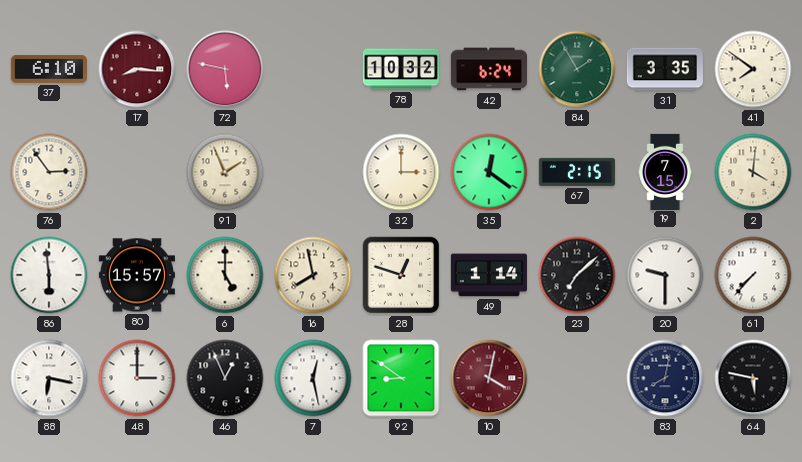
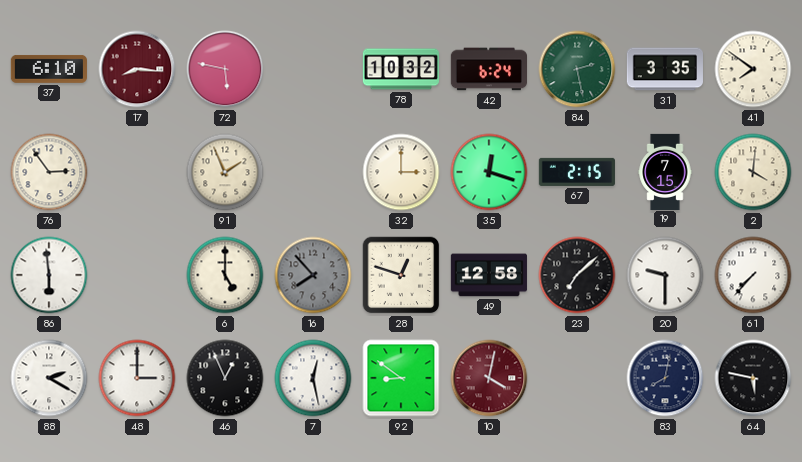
84: 1:55 -> 2:28
35: 12:21 -> 12:18
80: 15:57 -> none
16: 7:58 -> 7:53
16 dial: cream -> grey
49: 1:14 -> 12:58
88: 6:17 -> 2:20
